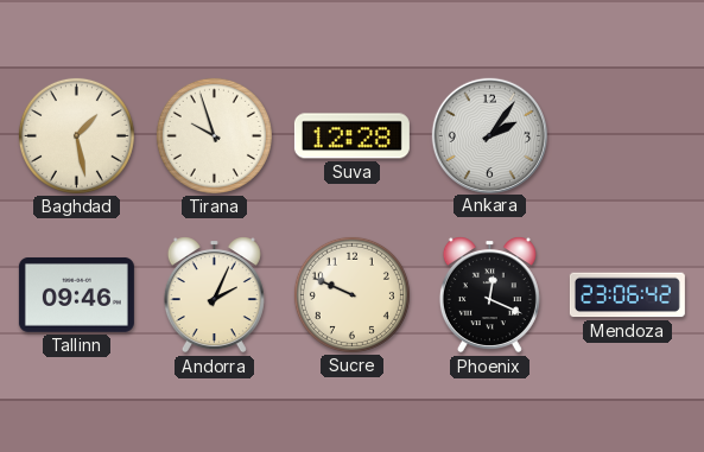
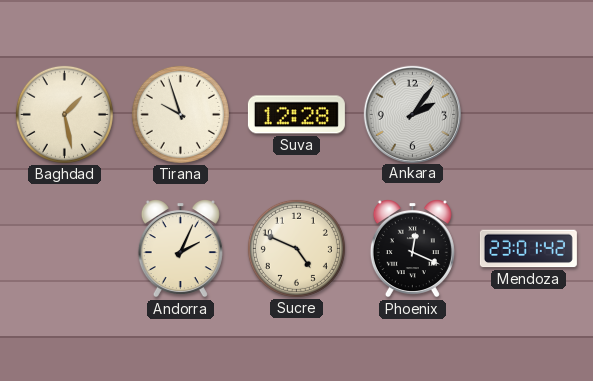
Tallinn: 09:46 -> none
Sucre: 9:49 -> 4:49
Mendoza: 23:06 -> 23:01
